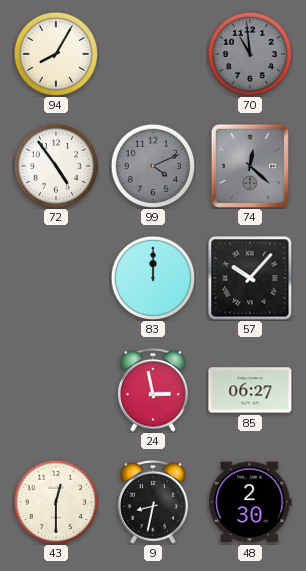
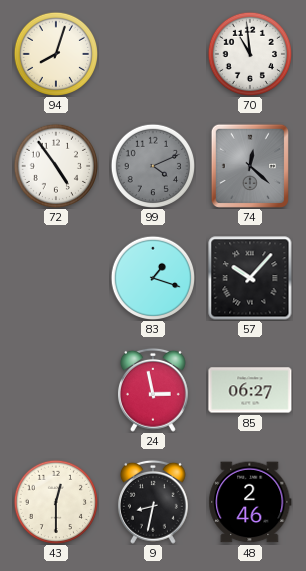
94: 8:05 -> 8:03
70 dial: grey -> white
83: 12:00 -> 1:18
48: 2:30 -> 2:46
